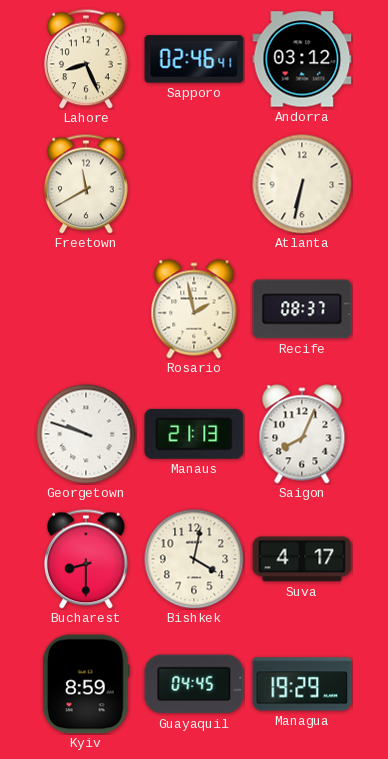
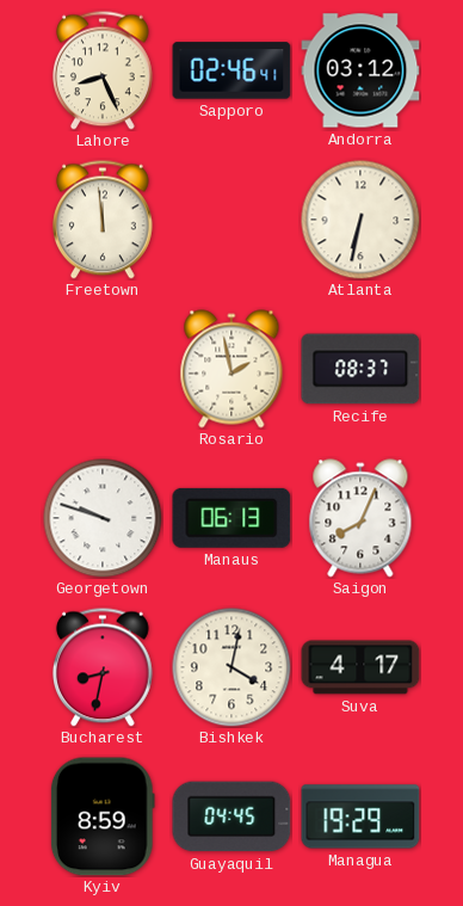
Freetown: 11:40 -> 11:59
Manaus: 21:13 -> 06:13
Bucharest: 8:30 -> 8:32
